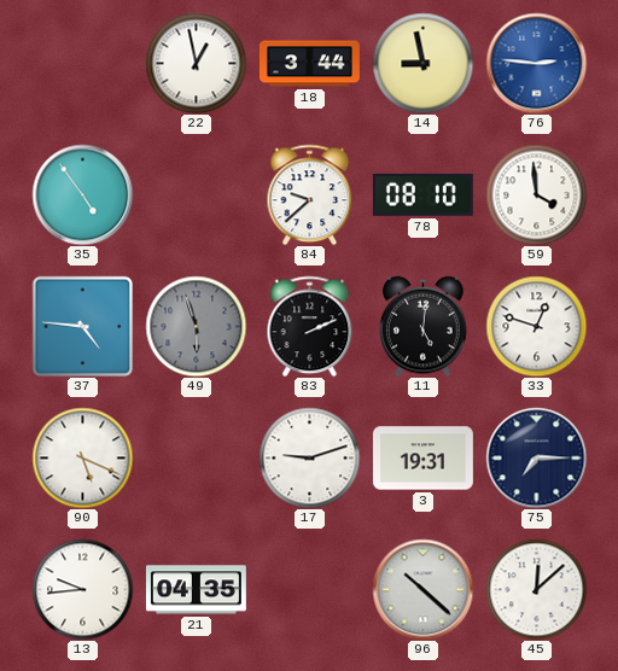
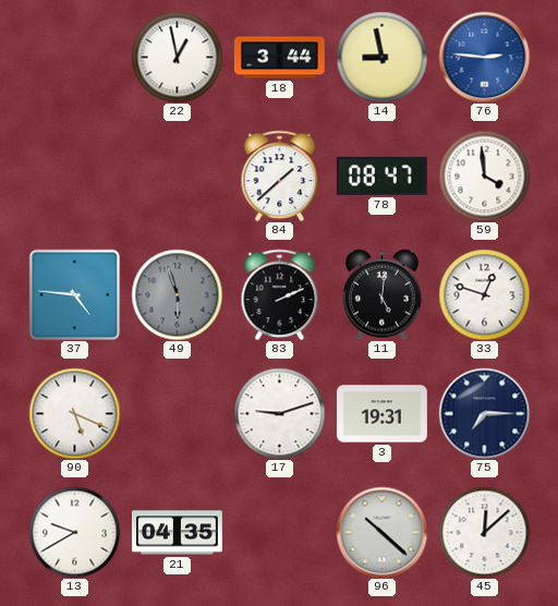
35: 4:54 -> none
84: 9:38 -> 1:38
78: 08:10 -> 08:47
13: 9:44 -> 9:40
